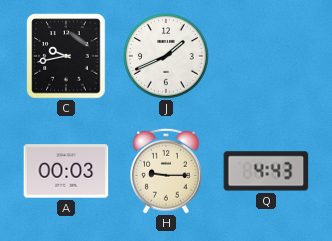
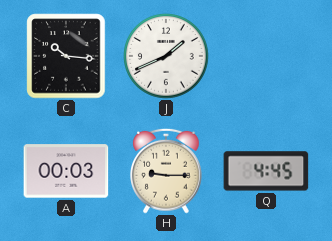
C: 9:43 -> 10:16
Q: 4:43 -> 4:45
